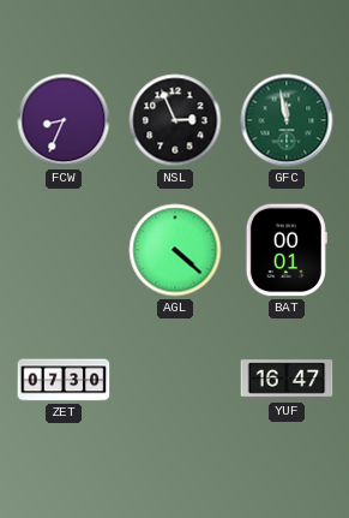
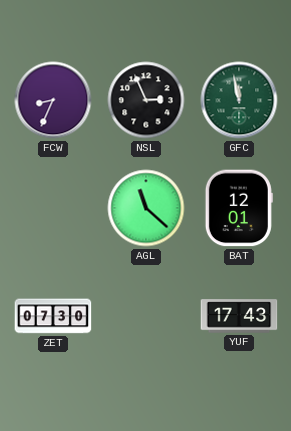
AGL: 4:22 -> 11:22
BAT: 00:01 -> 12:01
YUF: 16:47 -> 17:43
